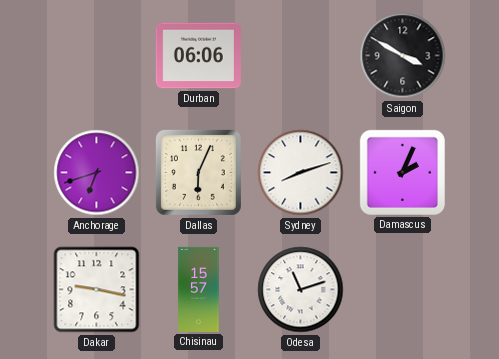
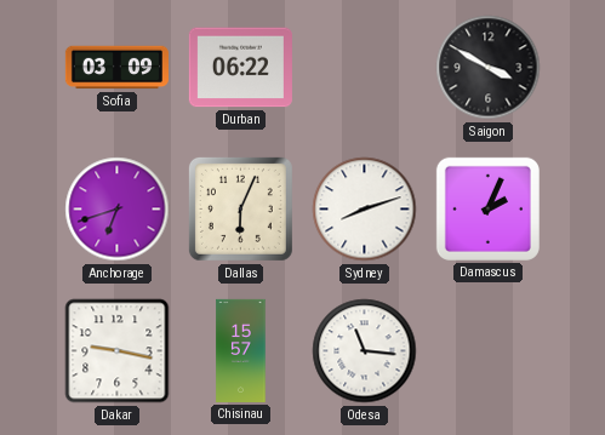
Sofia: none -> 03:09
Durban: 06:06 -> 06:22
Odesa: 11:12 -> 11:16
